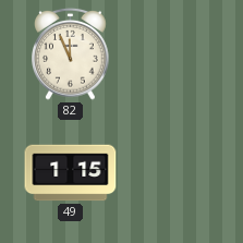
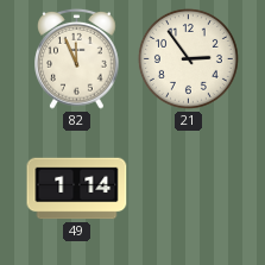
21: none -> 2:54
49: 1:15 -> 1:14
